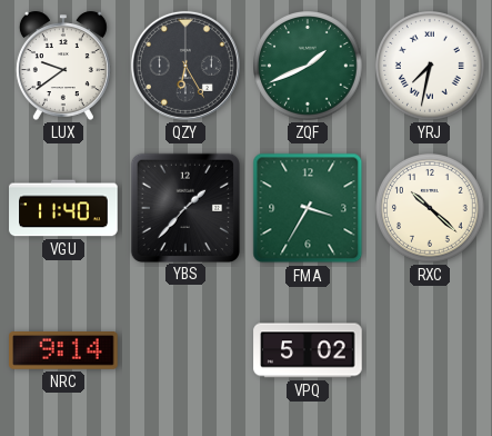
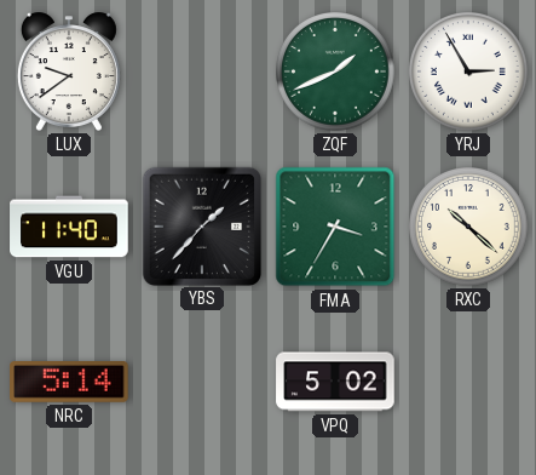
QZY: 6:25 -> none
YRJ: 7:32 -> 2:55
NRC: 9:14 -> 5:14
